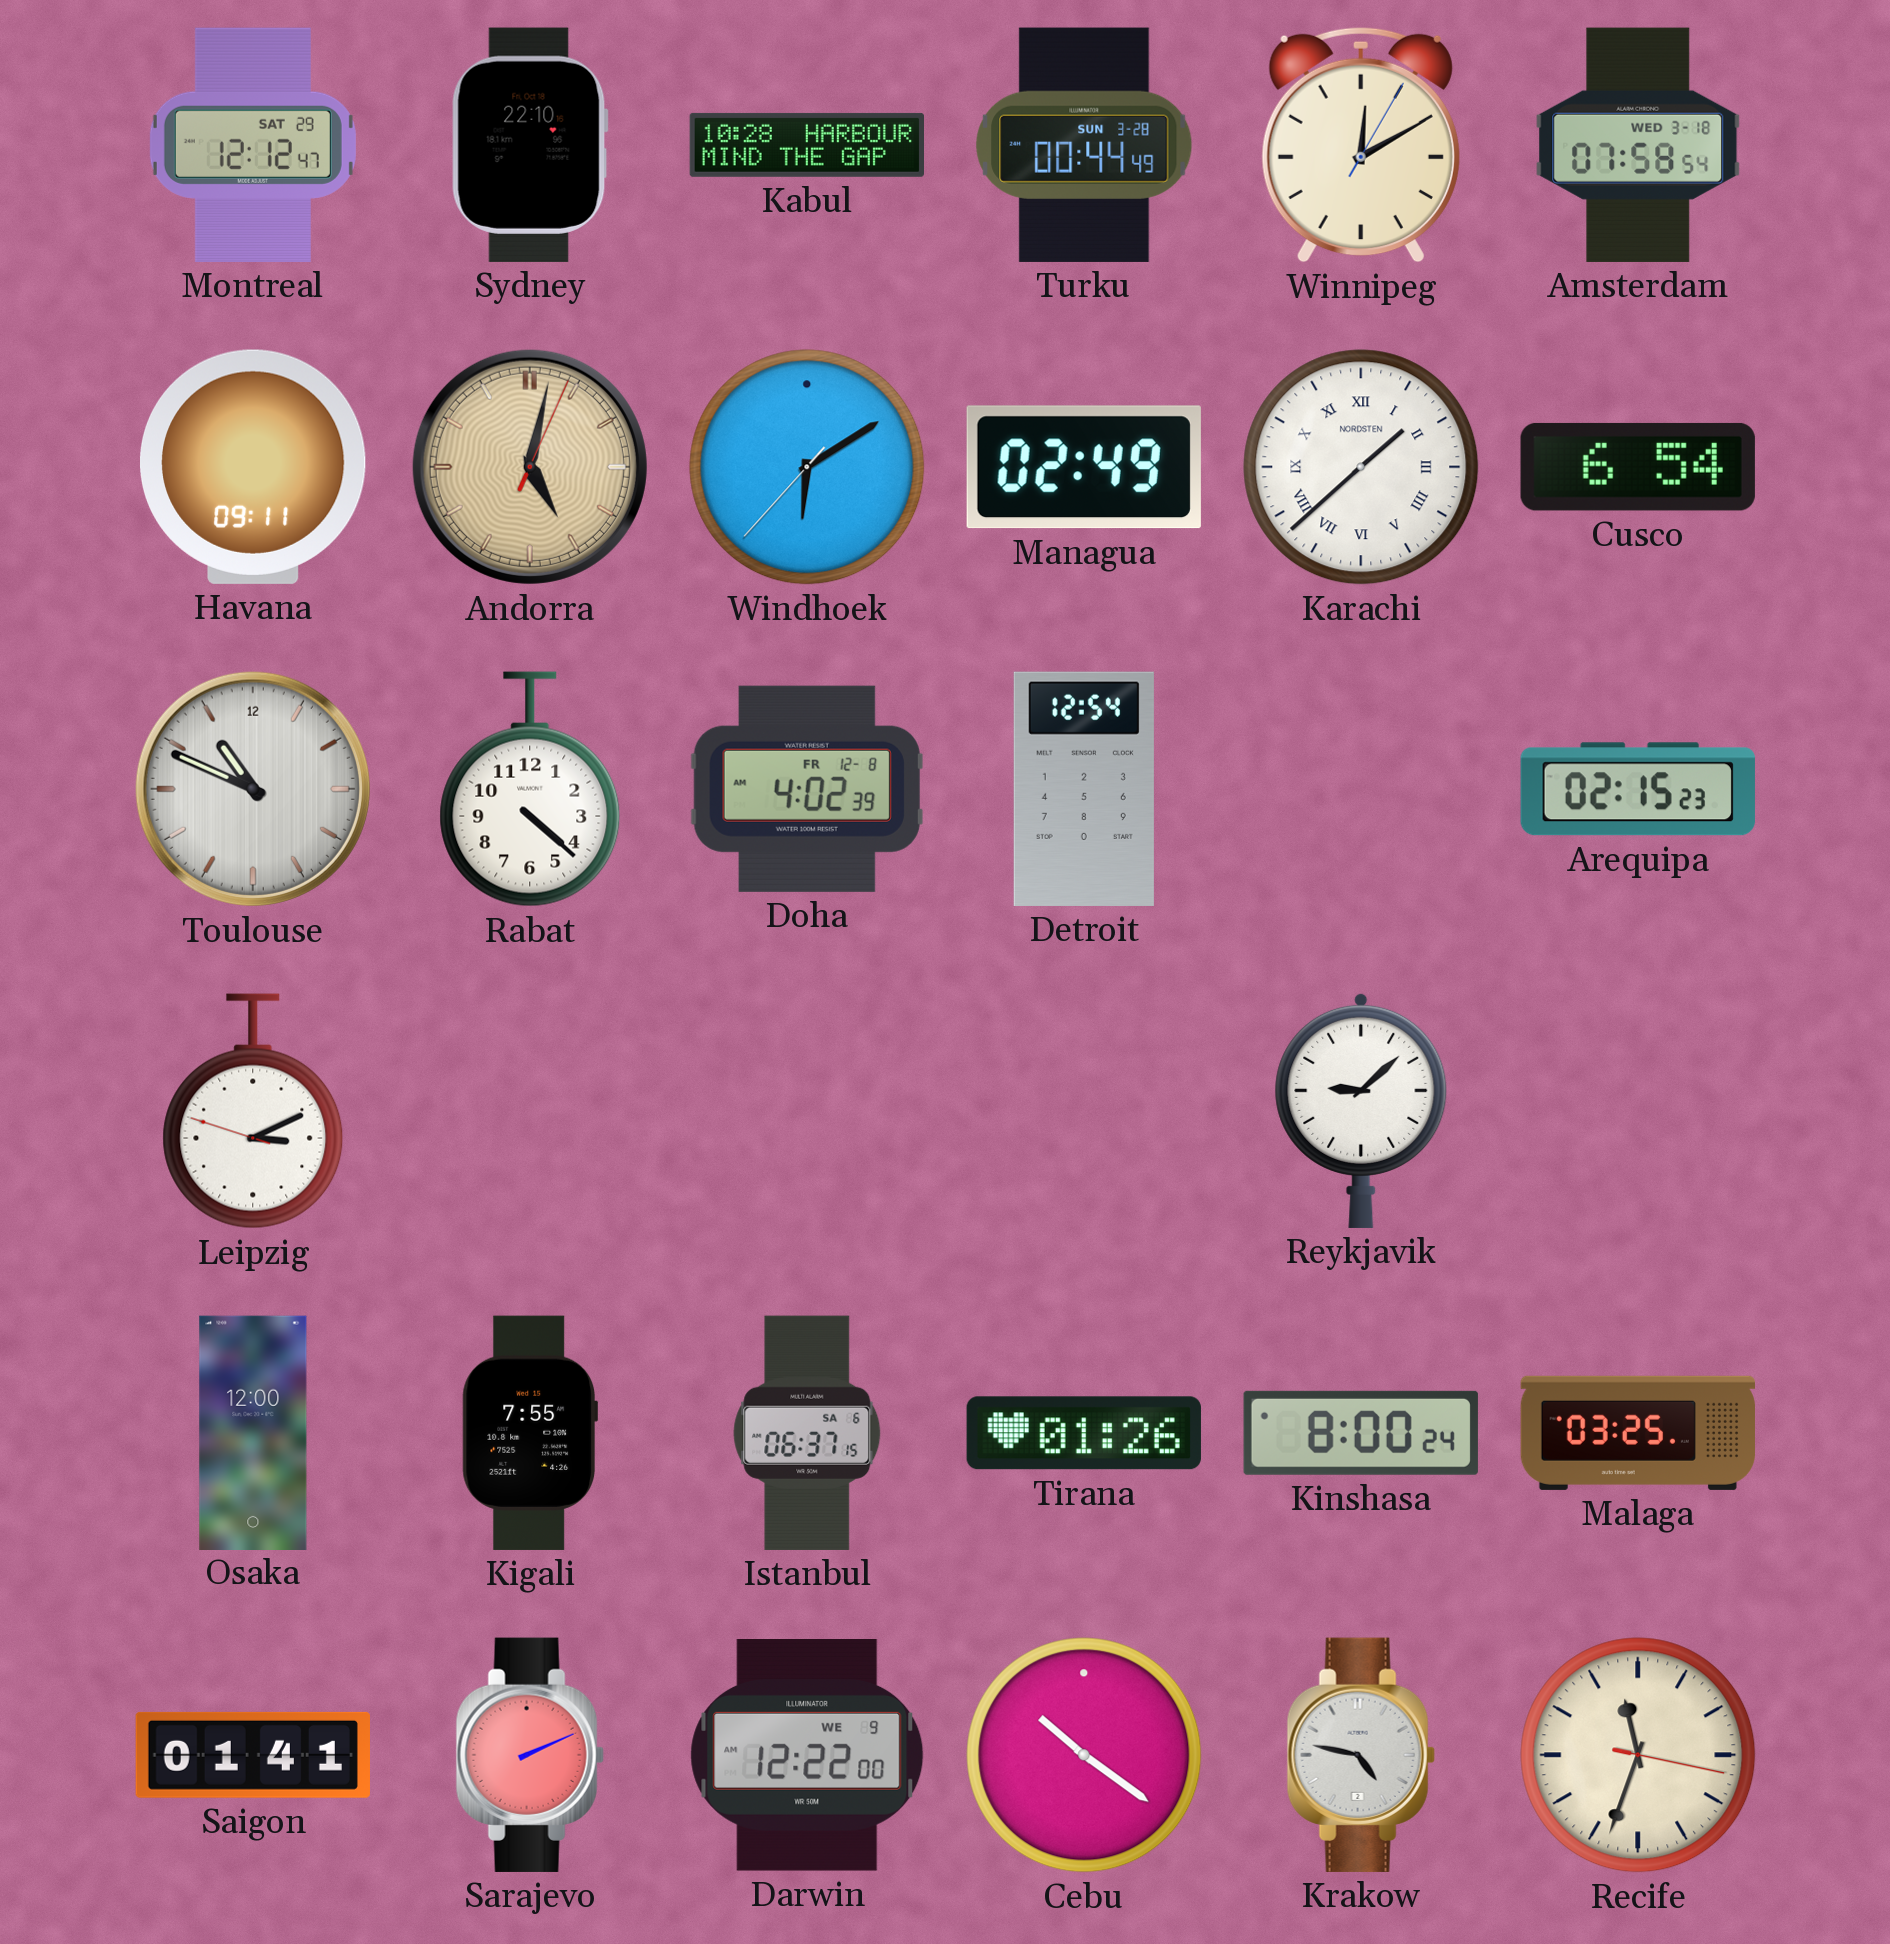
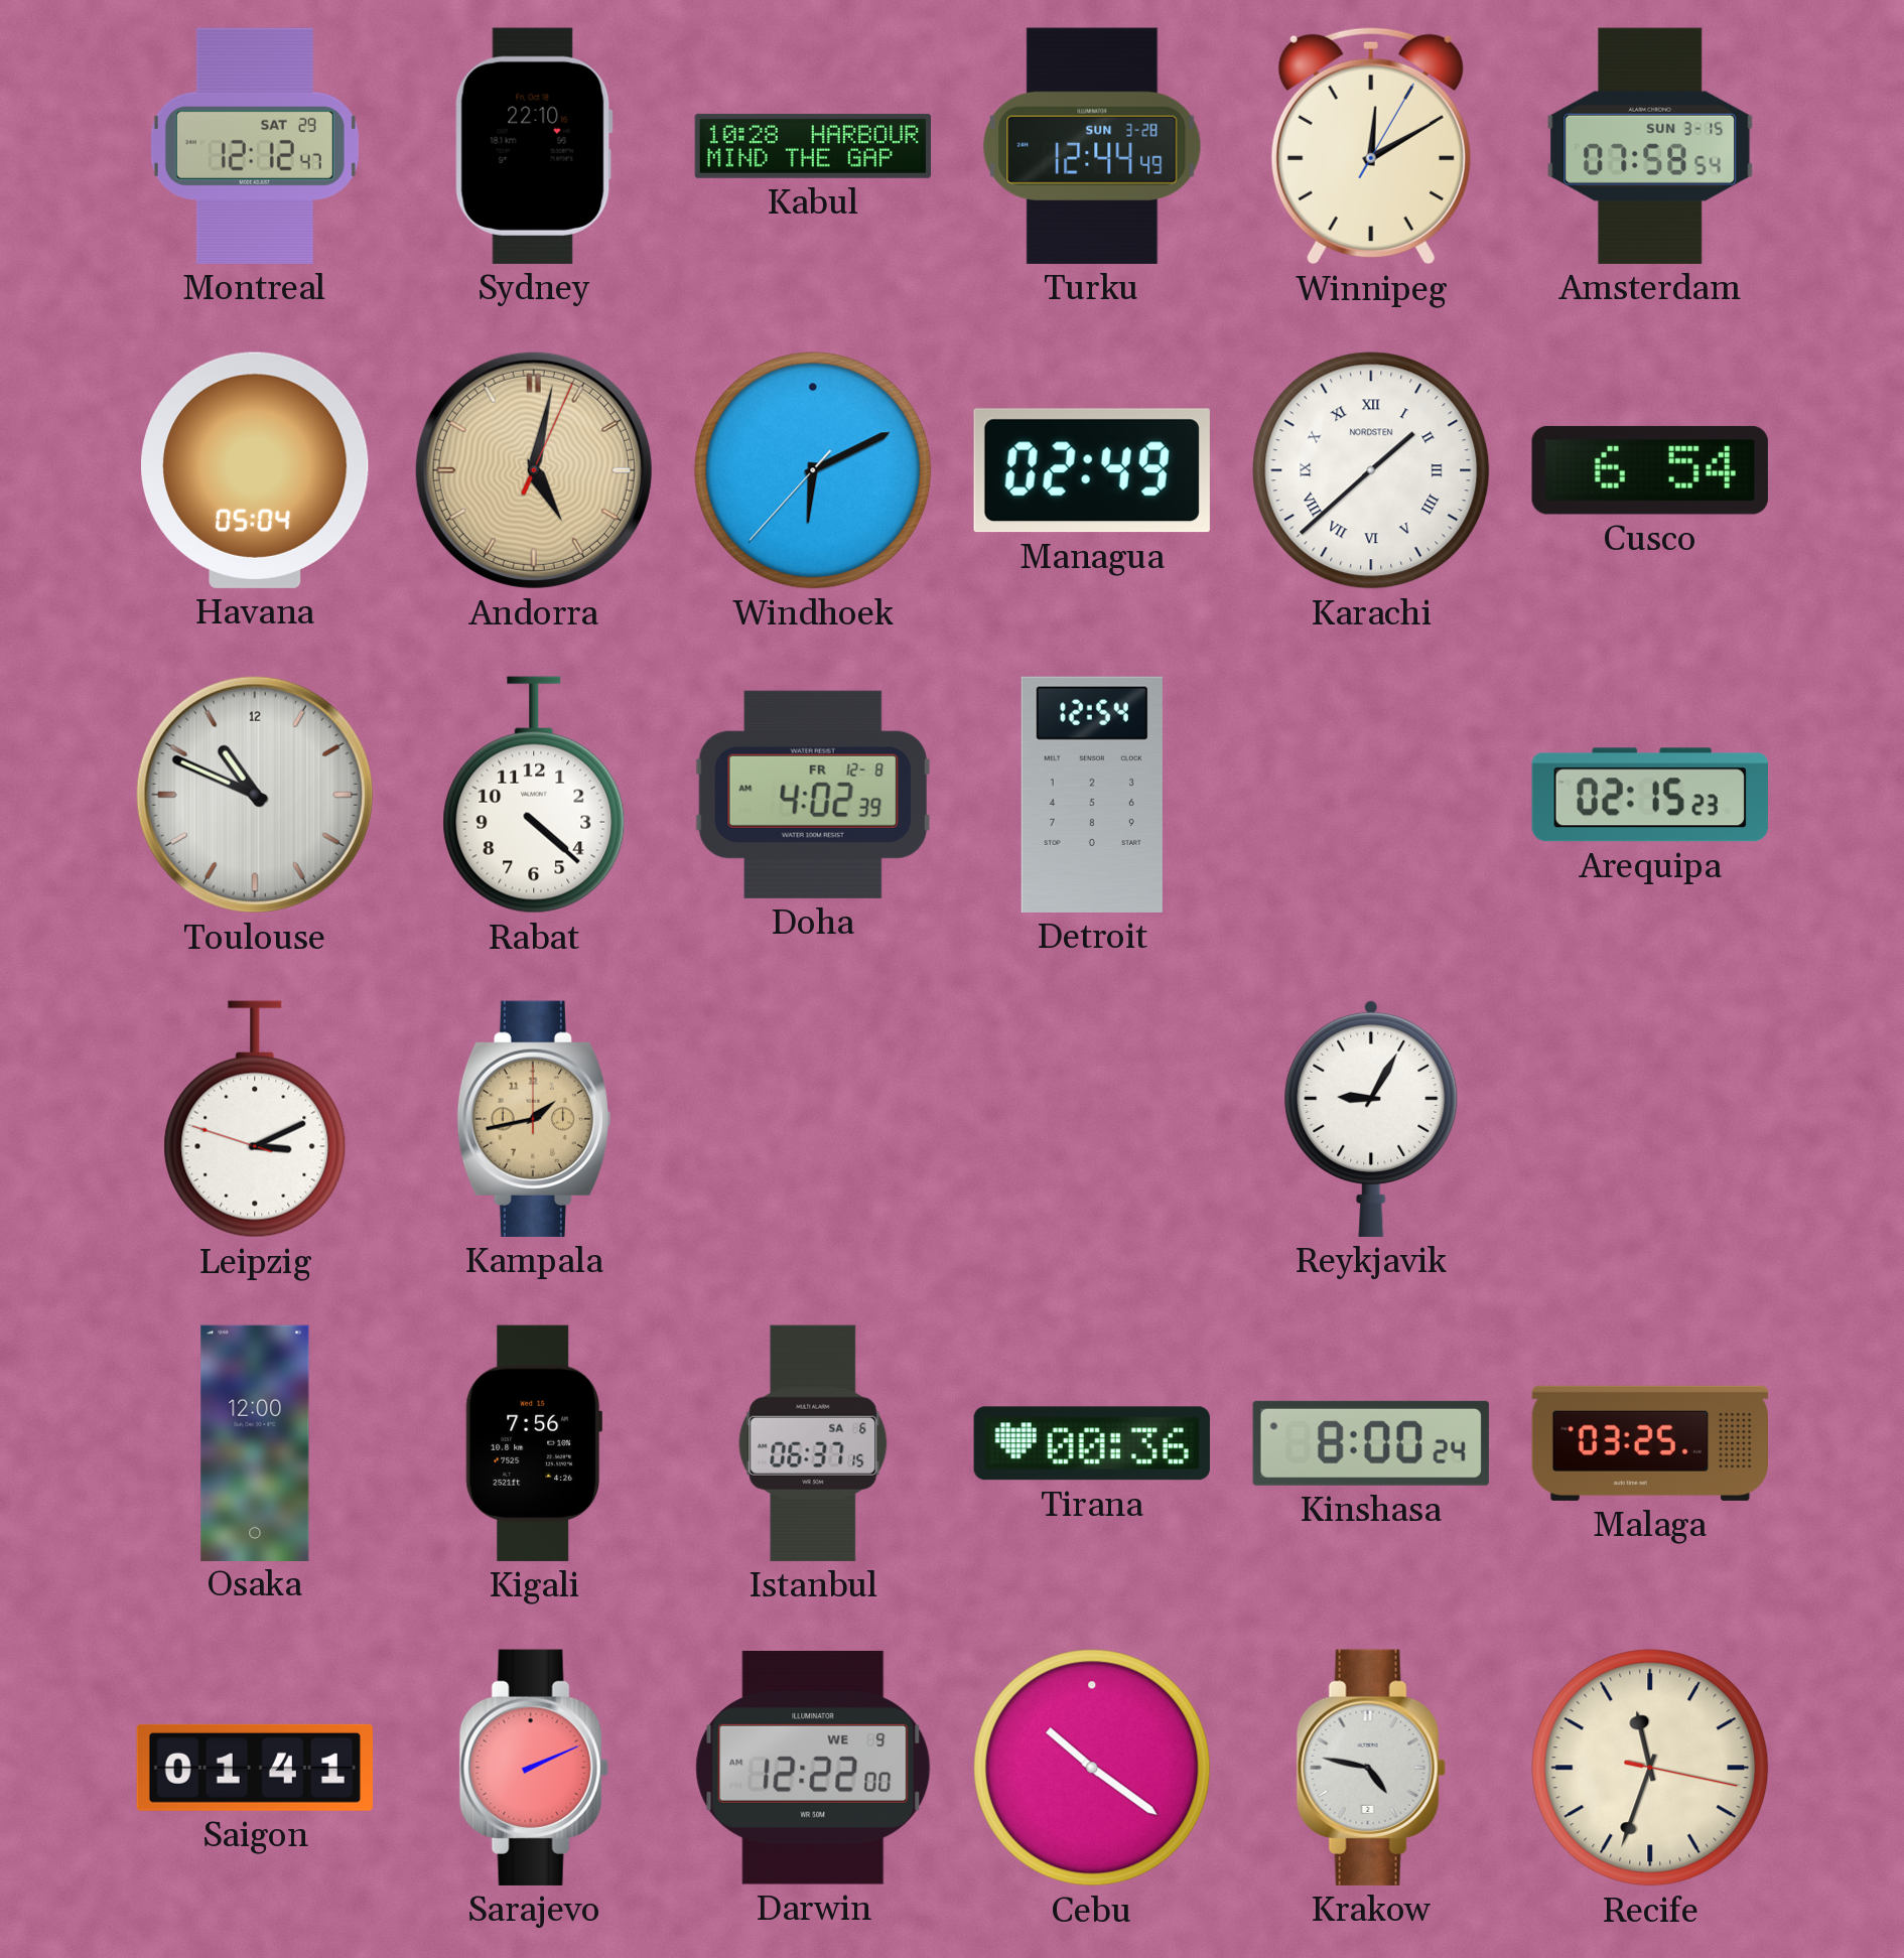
Turku: 00:44 -> 12:44
Amsterdam date: WED 3-18 -> SUN 3-15
Havana: 09:11 -> 05:04
Windhoek: 6:09 -> 6:10
Kampala: none -> 1:43
Reykjavik: 9:08 -> 9:05
Kigali: 7:55 -> 7:56
Tirana: 01:26 -> 00:36
